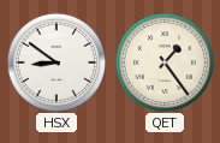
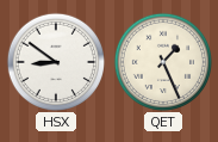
QET: 1:24 -> 1:26
